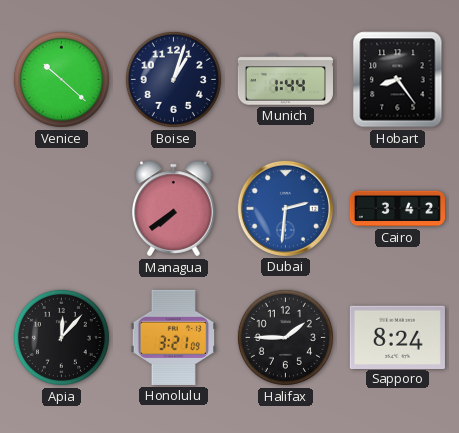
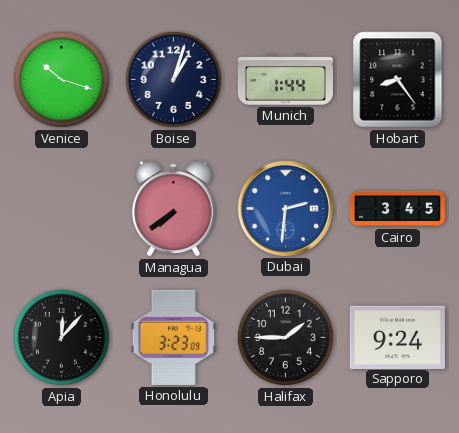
Venice: 10:22 -> 10:18
Cairo: 3:42 -> 3:45
Honolulu: 3:21 -> 3:23
Sapporo: 8:24 -> 9:24
